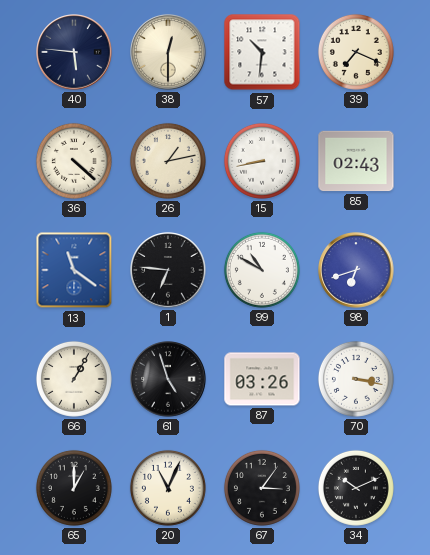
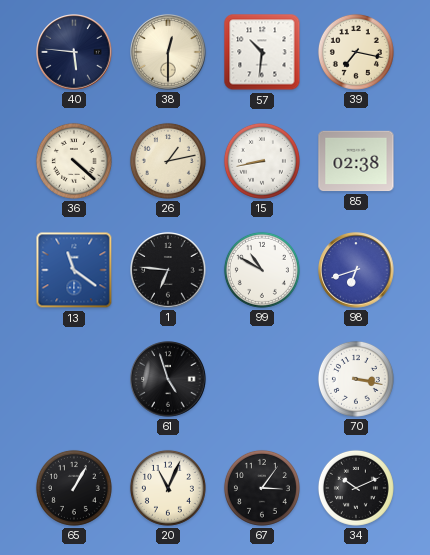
39: 7:19 -> 7:17
85: 02:43 -> 02:38
66: 1:05 -> none
87: 03:26 -> none
65: 1:00 -> 1:05
